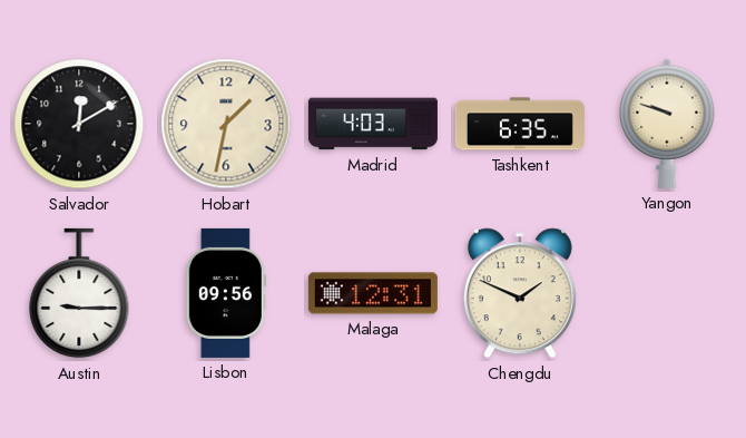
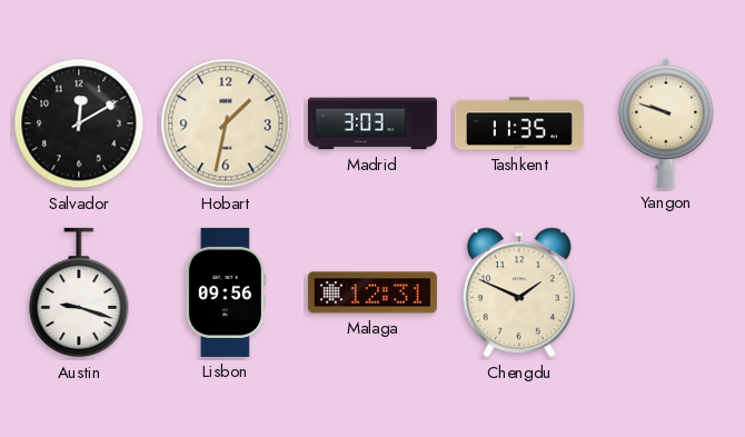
Madrid: 4:03 -> 3:03
Tashkent: 6:35 -> 11:35
Austin: 9:15 -> 9:18
